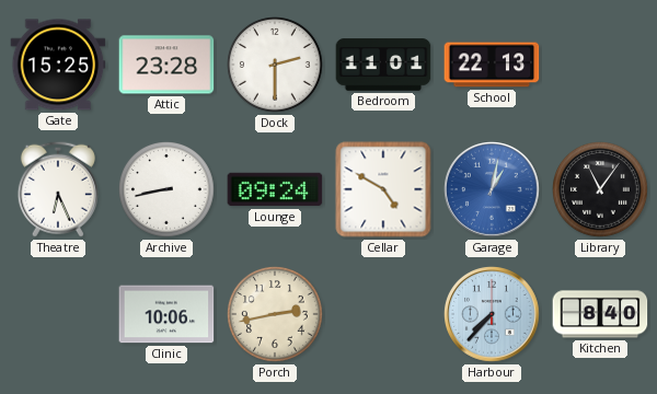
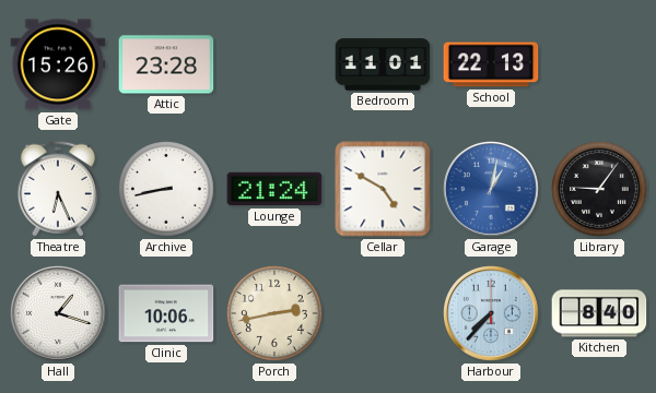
Gate: 15:25 -> 15:26
Dock: 2:30 -> none
Lounge: 09:24 -> 21:24
Library: 11:06 -> 9:06
Hall: none -> 1:18
